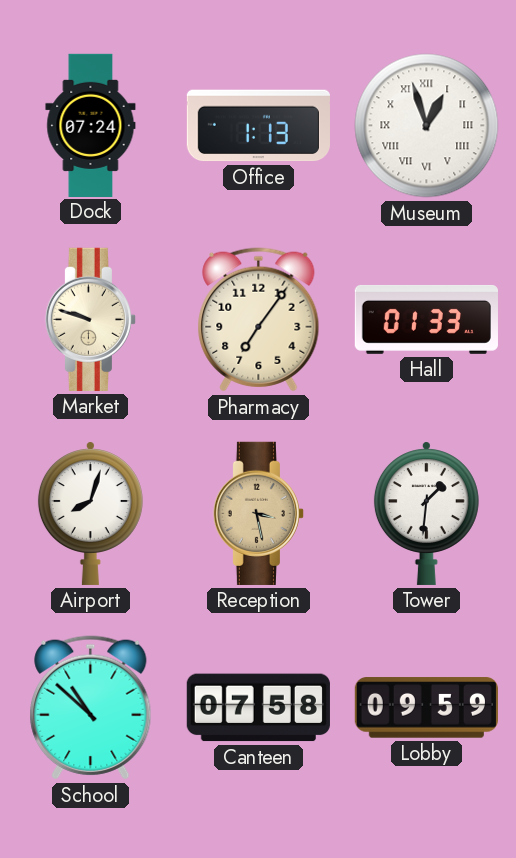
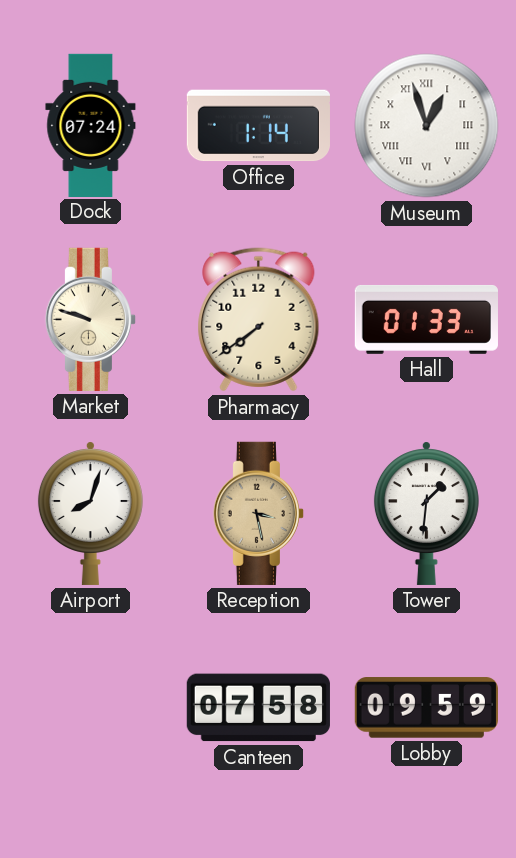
Office: 1:13 -> 1:14
Pharmacy: 7:06 -> 7:39
School: 10:52 -> none
